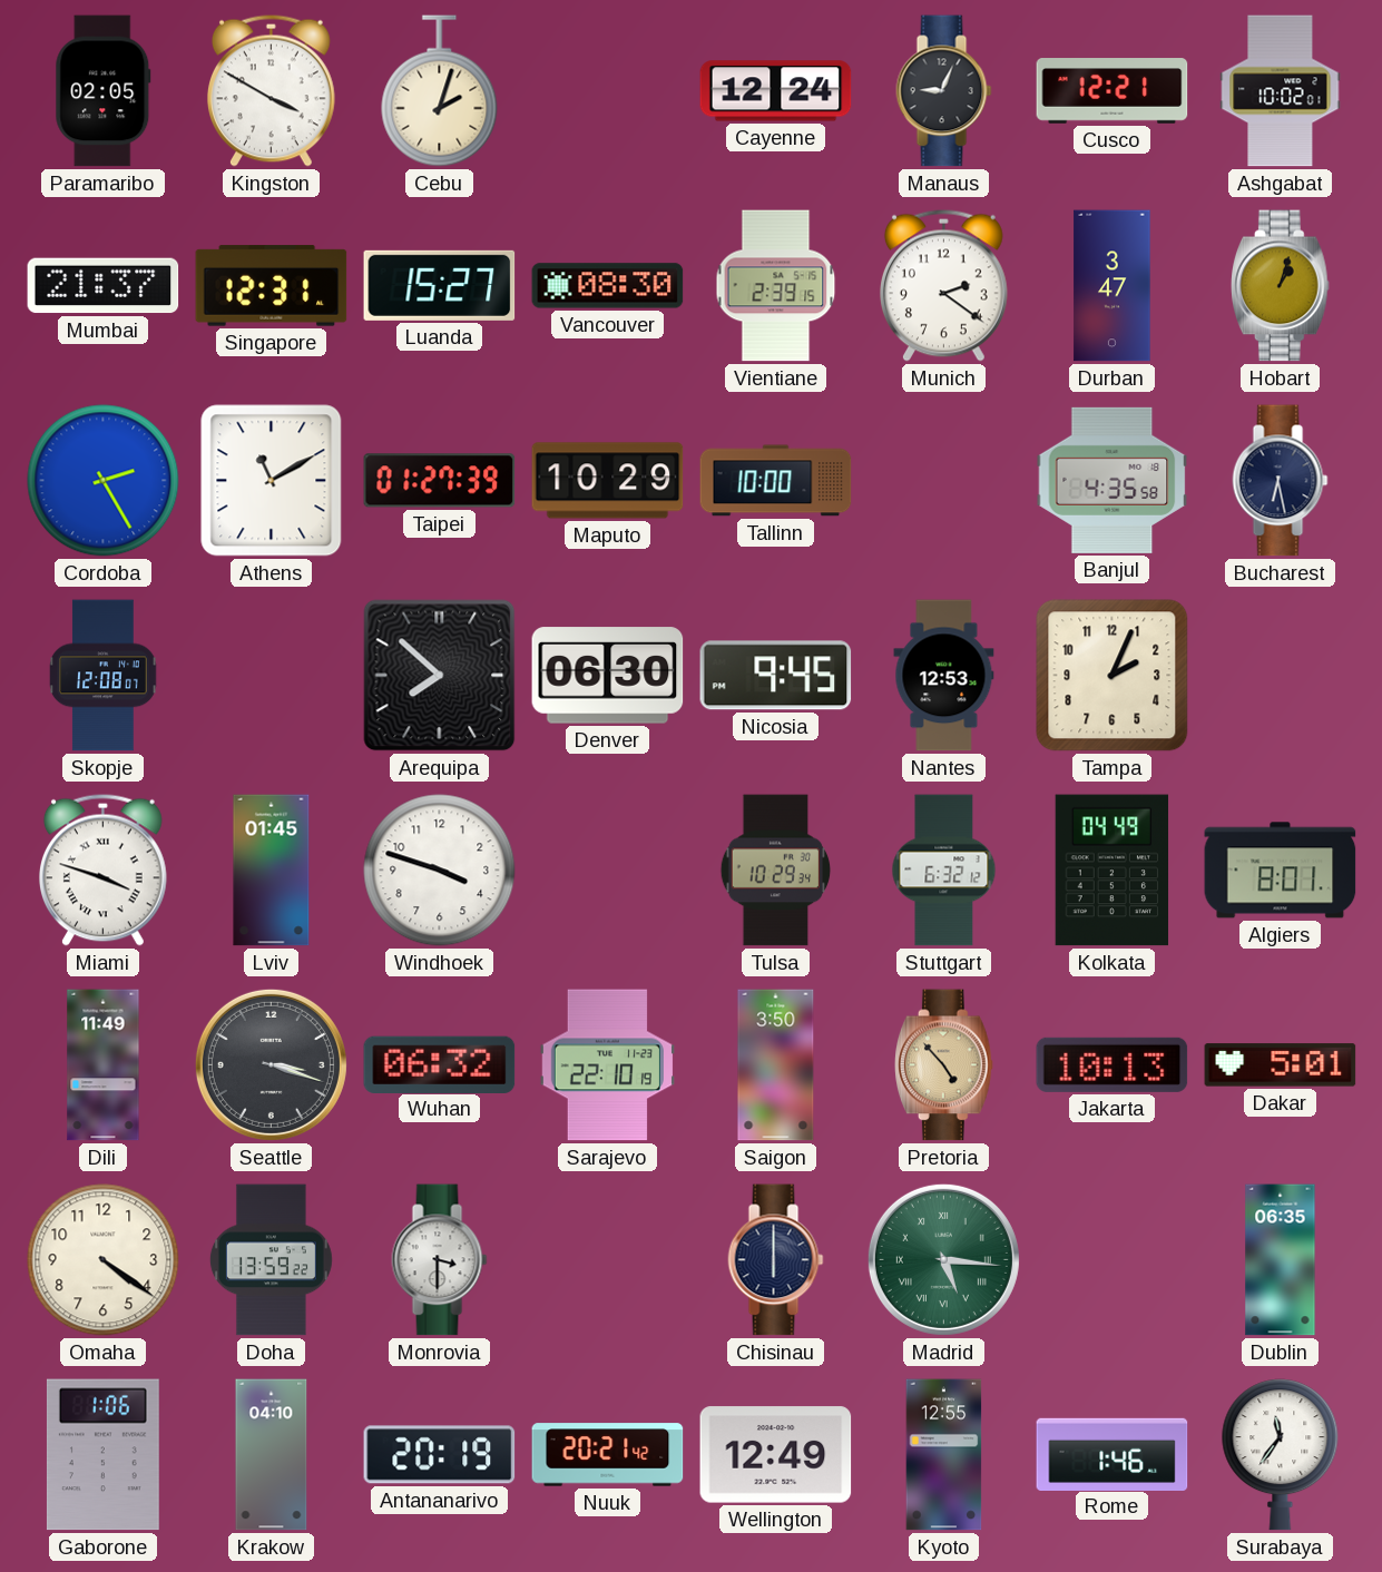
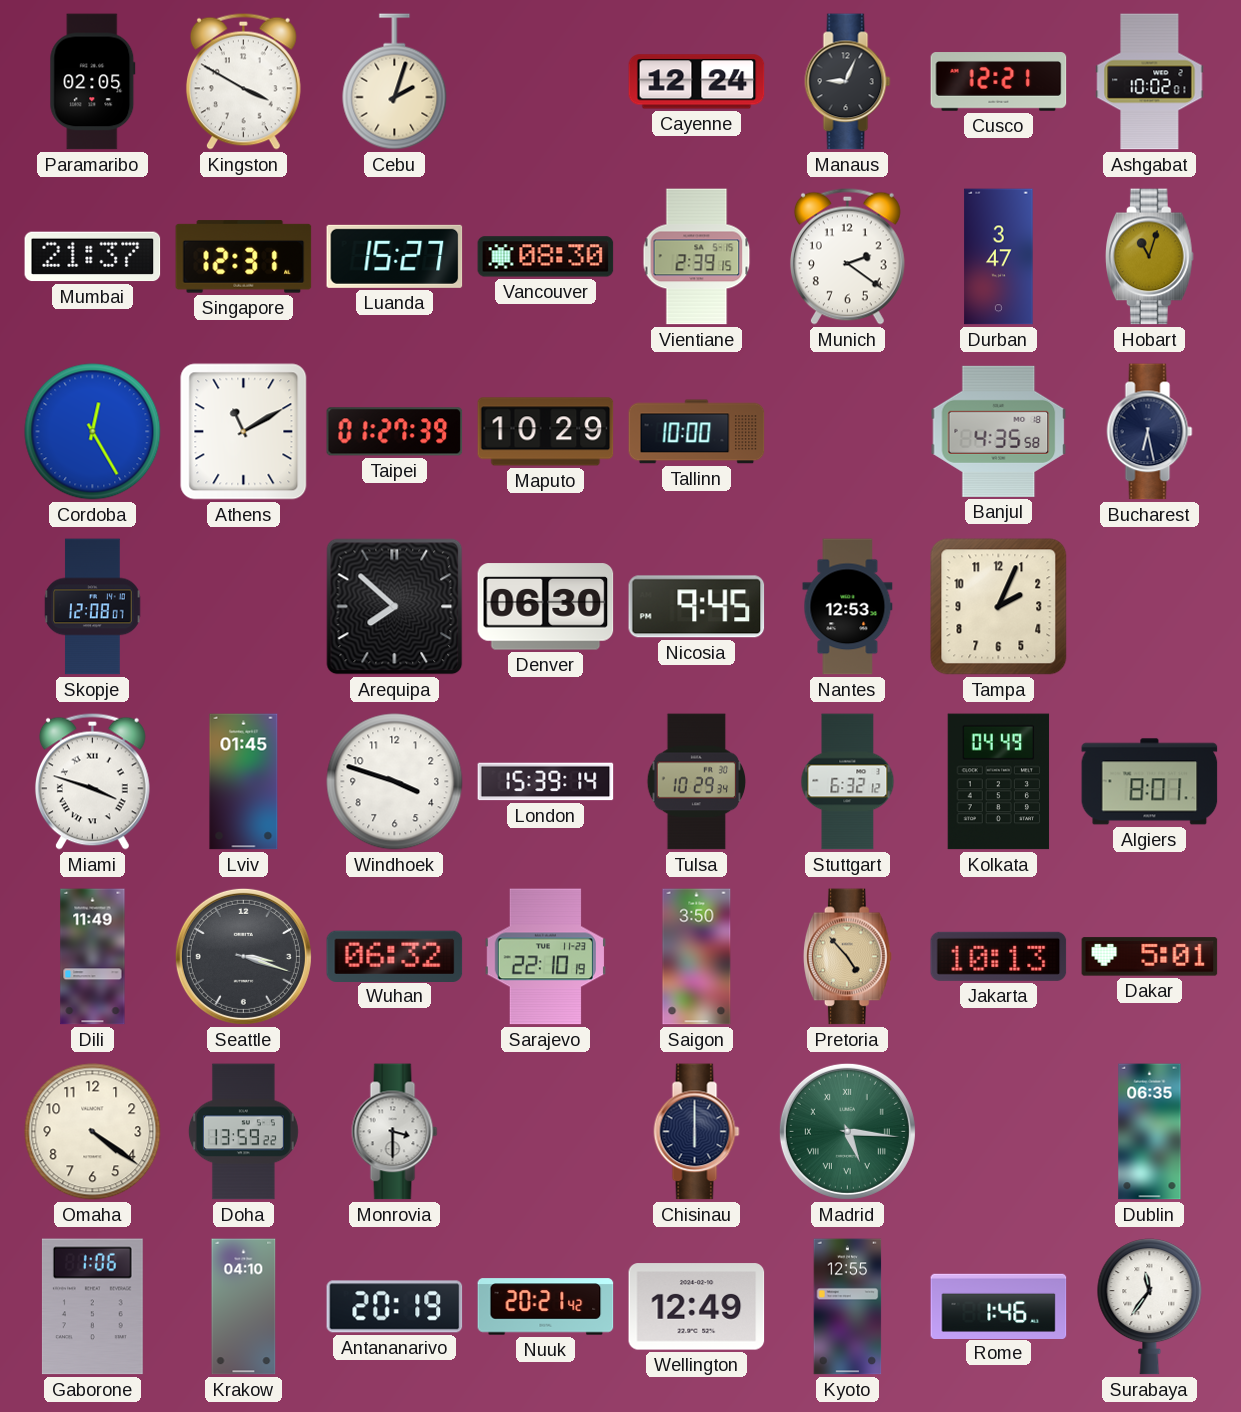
Hobart: 1:03 -> 11:03
Cordoba: 2:25 -> 12:25
London: none -> 15:39
